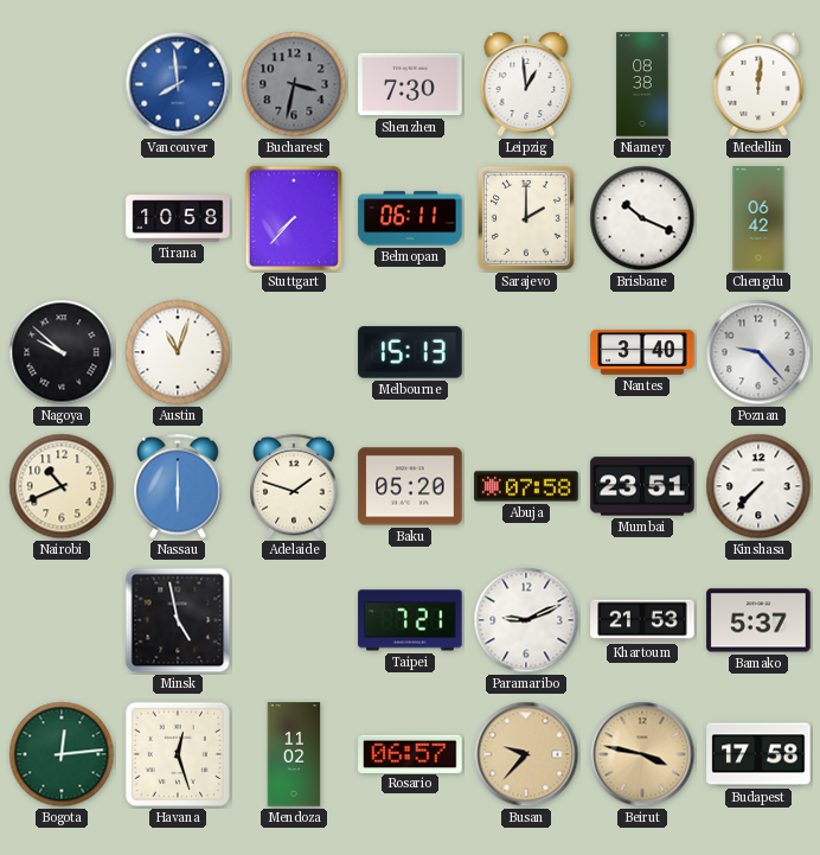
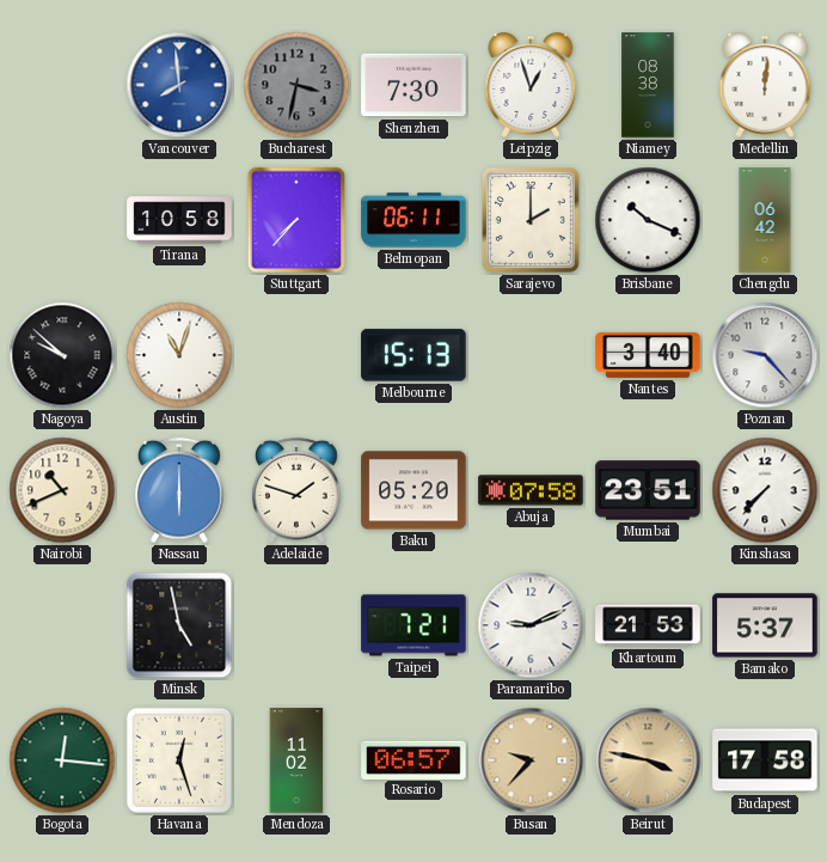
Leipzig: 12:59 -> 12:57
Bogota: 12:14 -> 12:16
